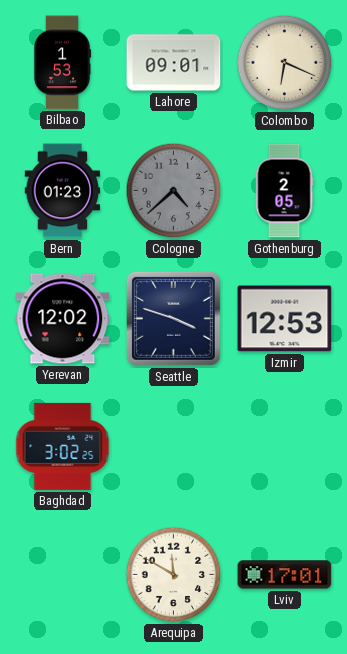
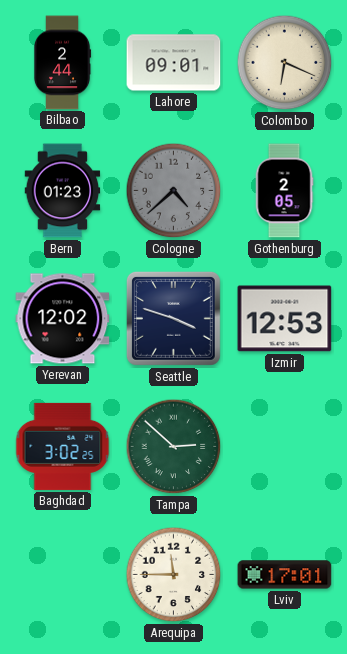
Bilbao: 1:53 -> 2:44
Tampa: none -> 2:52
Arequipa: 11:50 -> 11:45
